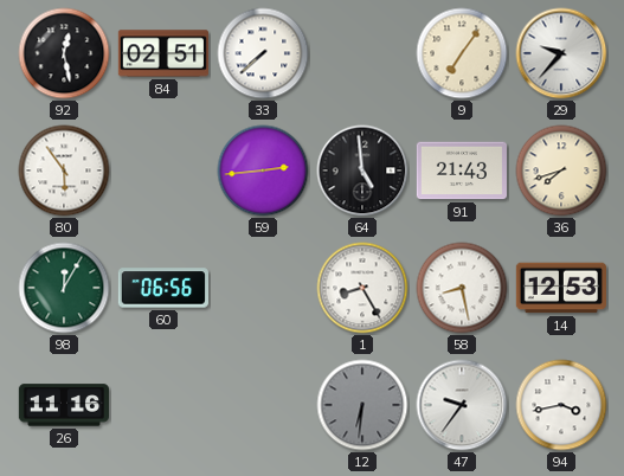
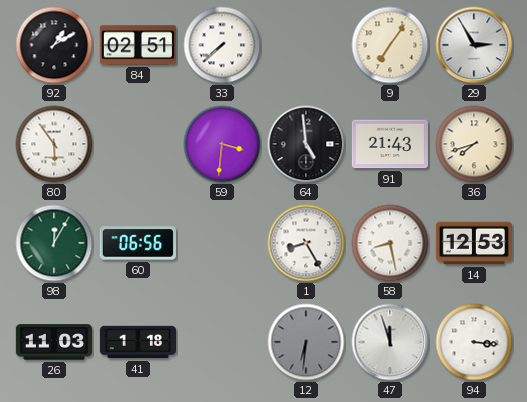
92: 12:28 -> 1:10
29: 9:37 -> 2:55
59: 2:44 -> 3:31
26: 11:16 -> 11:03
41: none -> 1:18
47: 9:36 -> 11:57
94: 3:43 -> 3:16
